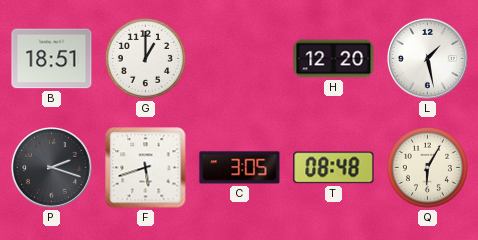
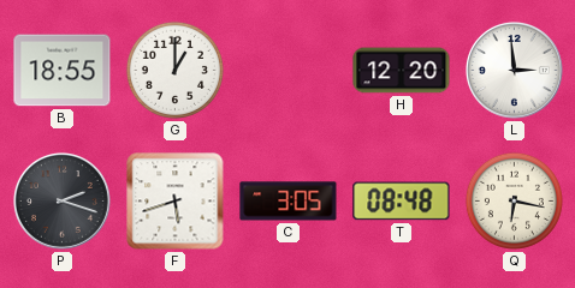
B: 18:51 -> 18:55
L: 1:28 -> 2:59
Q: 6:05 -> 6:17
